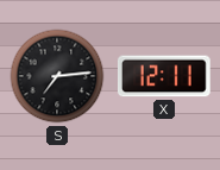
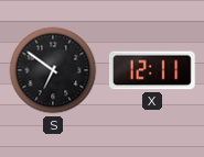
S: 7:14 -> 6:51
